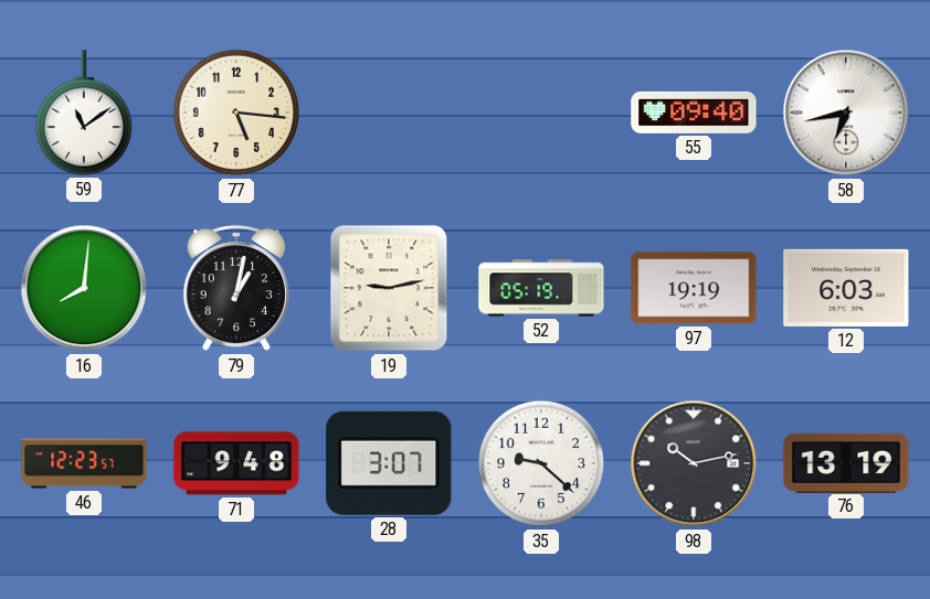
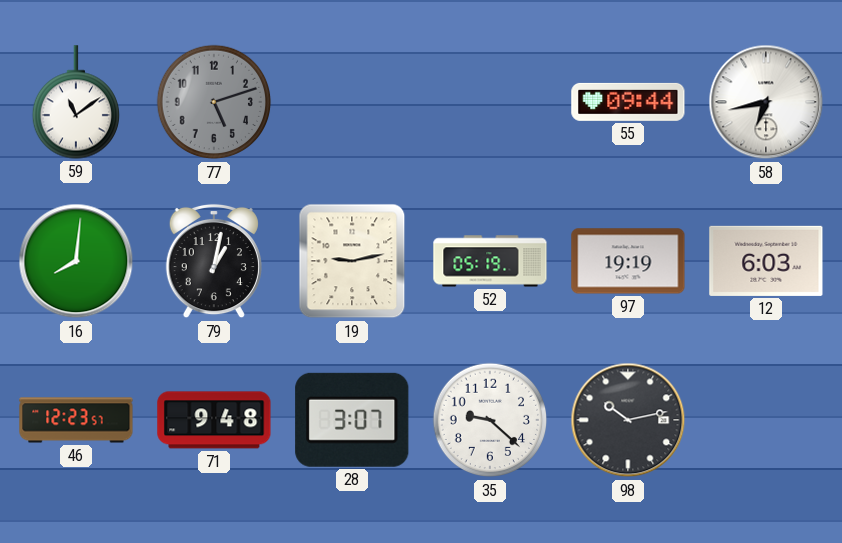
77: 5:16 -> 5:12
77 dial: cream -> grey
55: 09:40 -> 09:44
76: 13:19 -> none
